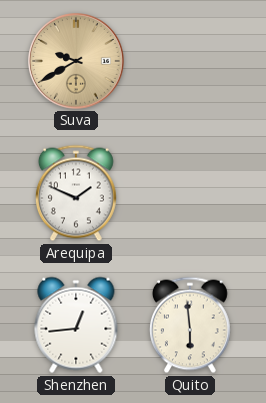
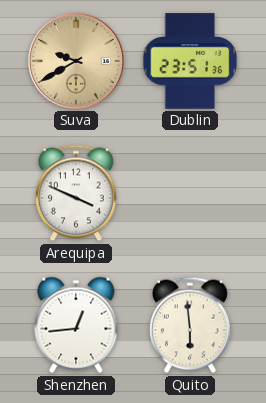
Dublin: none -> 23:51
Arequipa: 1:49 -> 3:49
